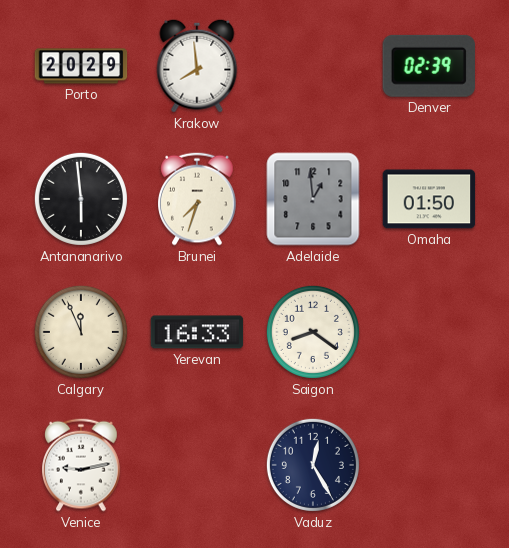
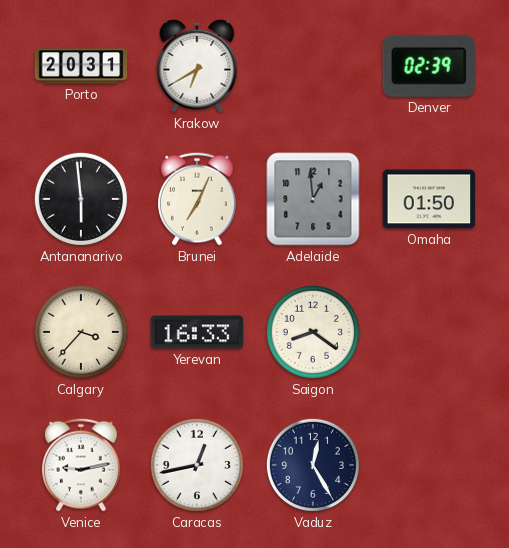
Porto: 20:29 -> 20:31
Krakow: 7:59 -> 6:40
Brunei: 7:33 -> 7:04
Calgary: 11:56 -> 3:37
Caracas: none -> 12:43
